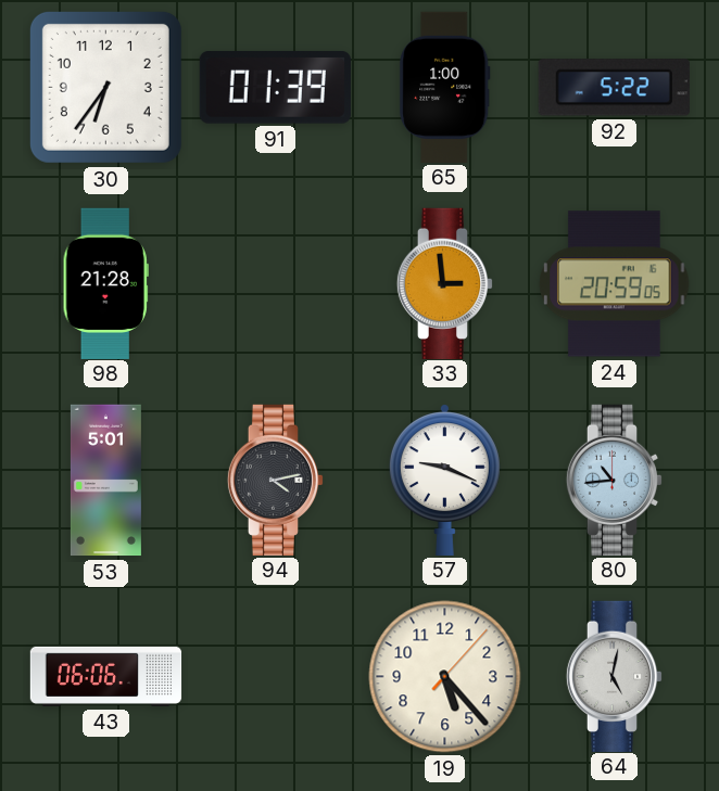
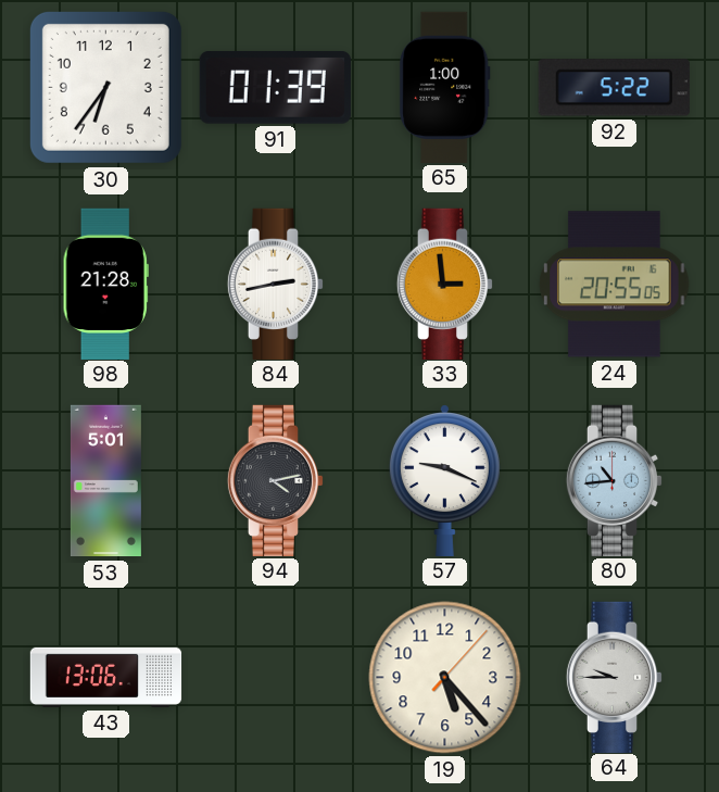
84: none -> 2:43
24: 20:59 -> 20:55
43: 06:06 -> 13:06
64: 5:02 -> 9:45
